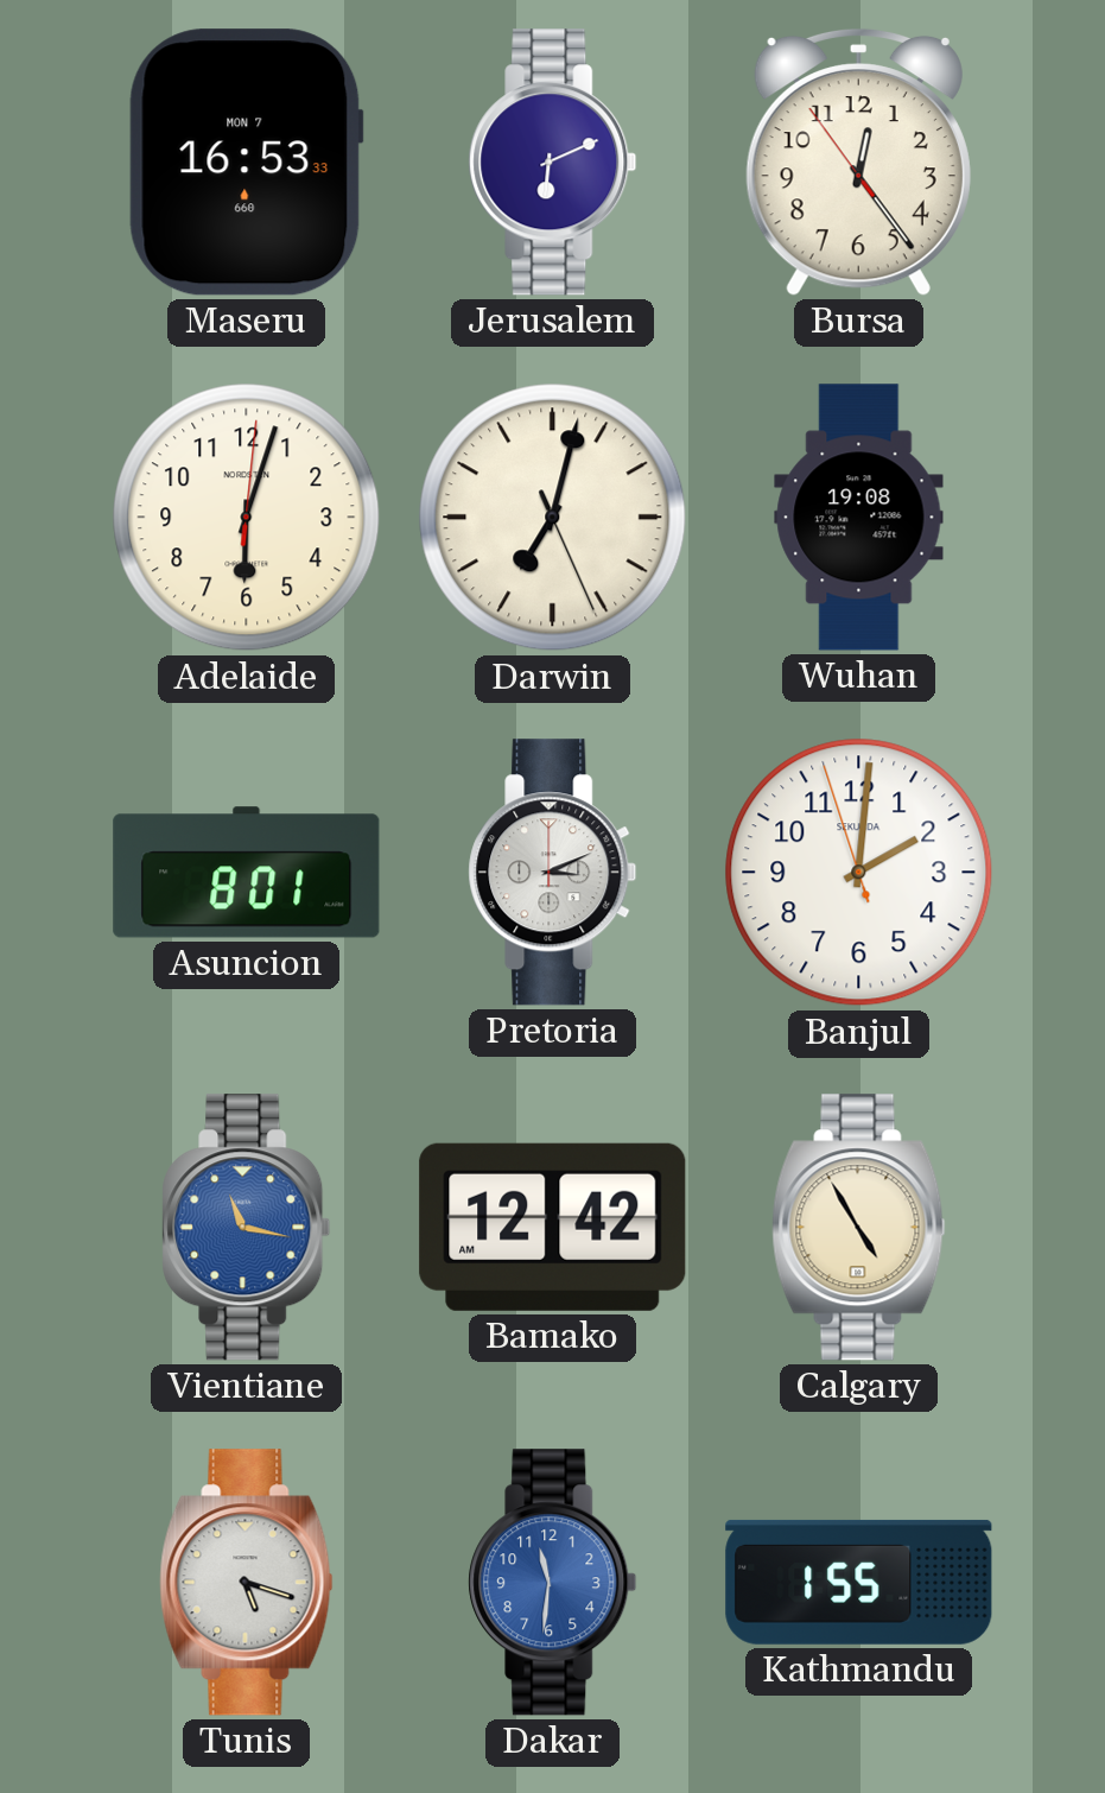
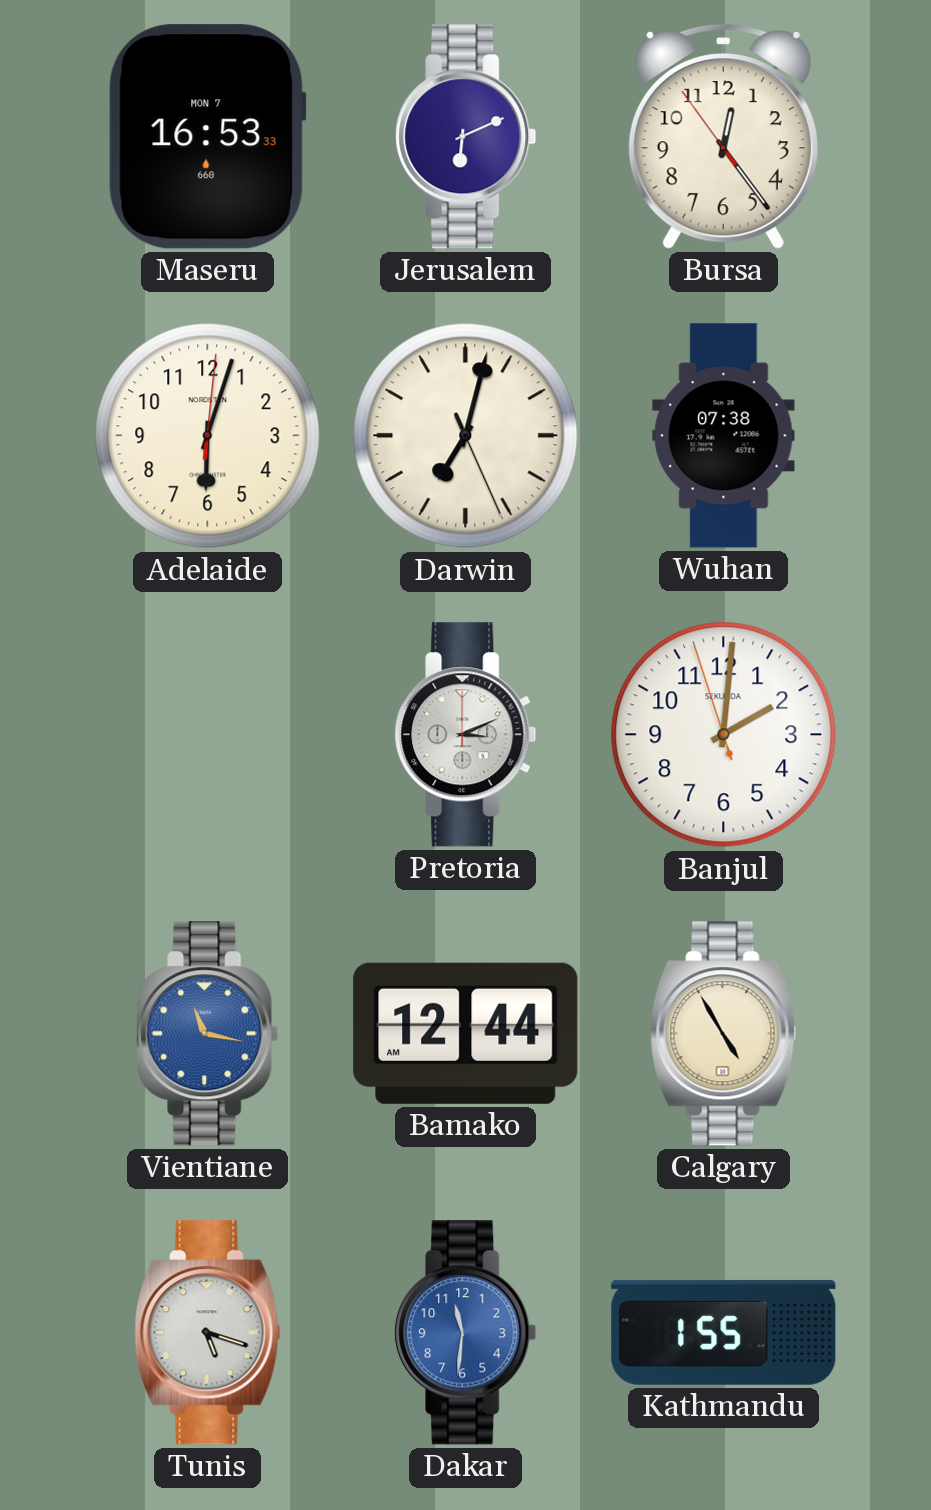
Wuhan: 19:08 -> 07:38
Asuncion: 8:01 -> none
Bamako: 12:42 -> 12:44
